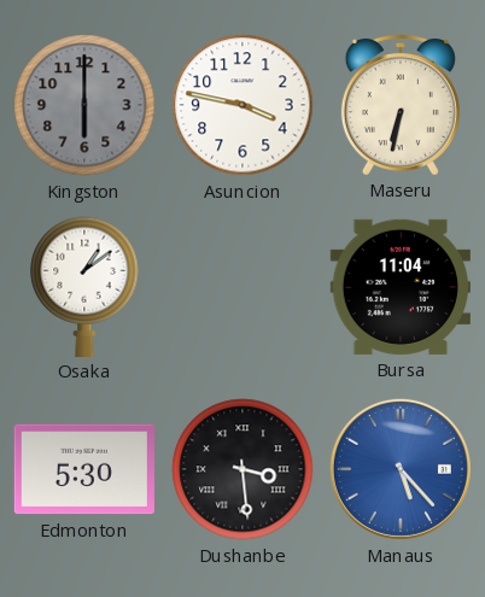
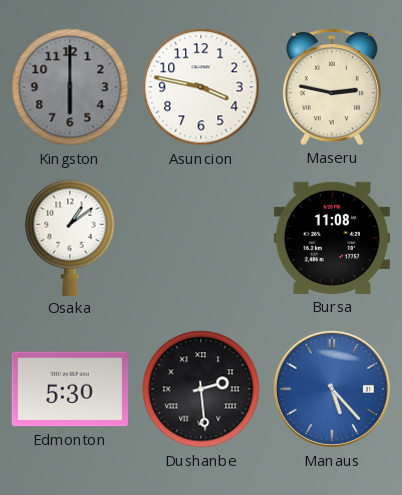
Maseru: 6:32 -> 2:47
Bursa: 11:04 -> 11:08
Dushanbe: 3:29 -> 2:29
